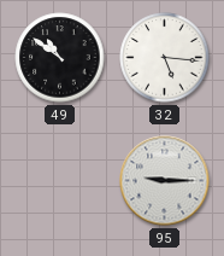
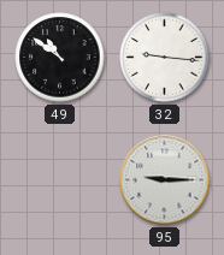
32: 5:16 -> 9:16
